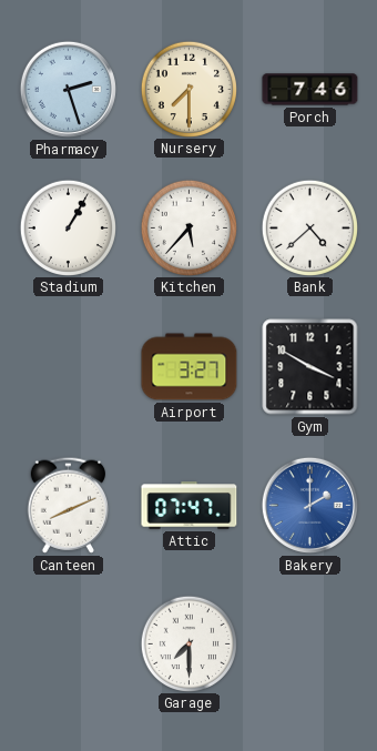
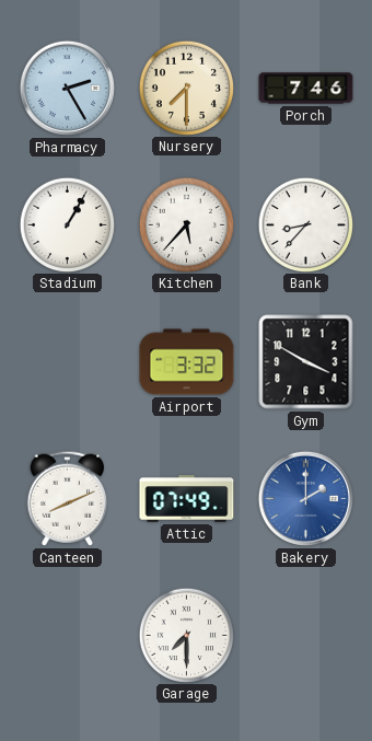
Pharmacy: 2:27 -> 2:25
Bank: 4:38 -> 8:37
Airport: 3:27 -> 3:32
Attic: 07:47 -> 07:49
